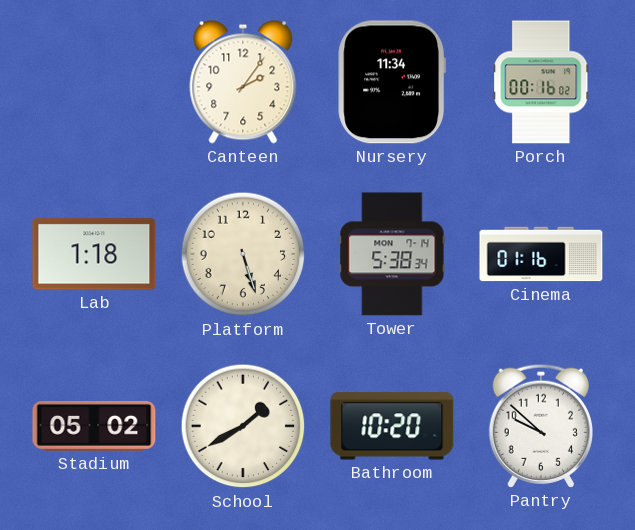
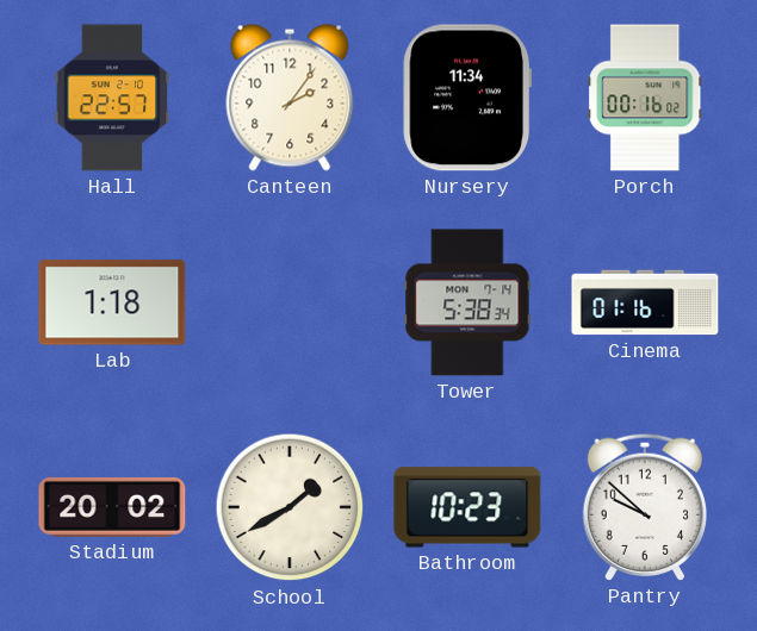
Hall: none -> 22:57
Platform: 5:27 -> none
Stadium: 05:02 -> 20:02
Bathroom: 10:20 -> 10:23
